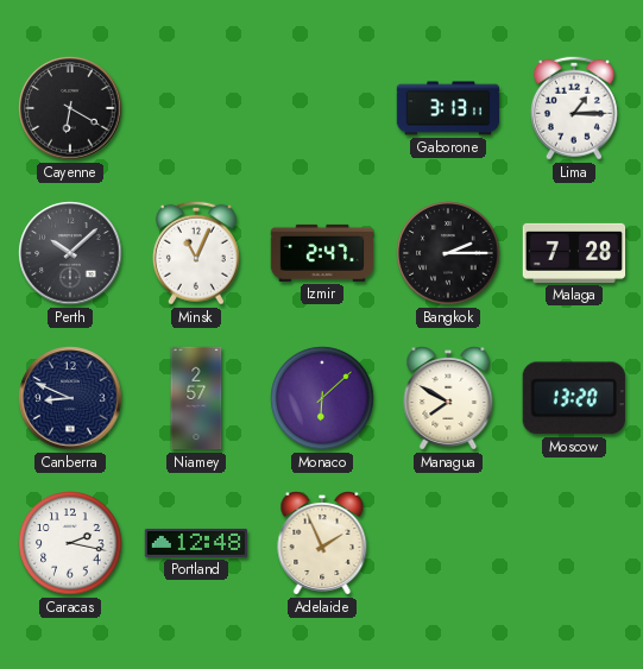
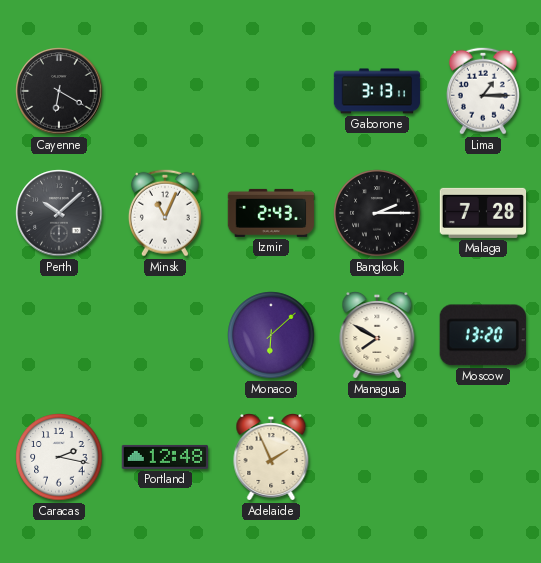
Izmir: 2:47 -> 2:43
Canberra: 8:49 -> none
Niamey: 2:57 -> none
